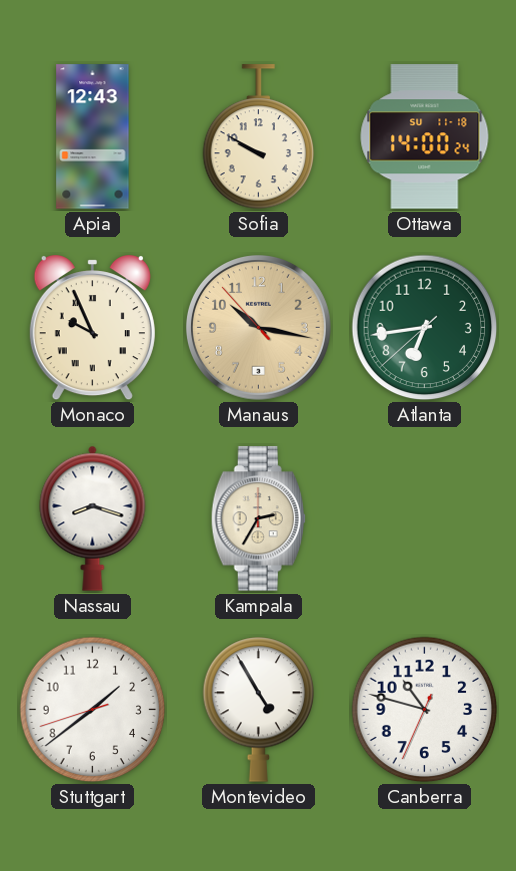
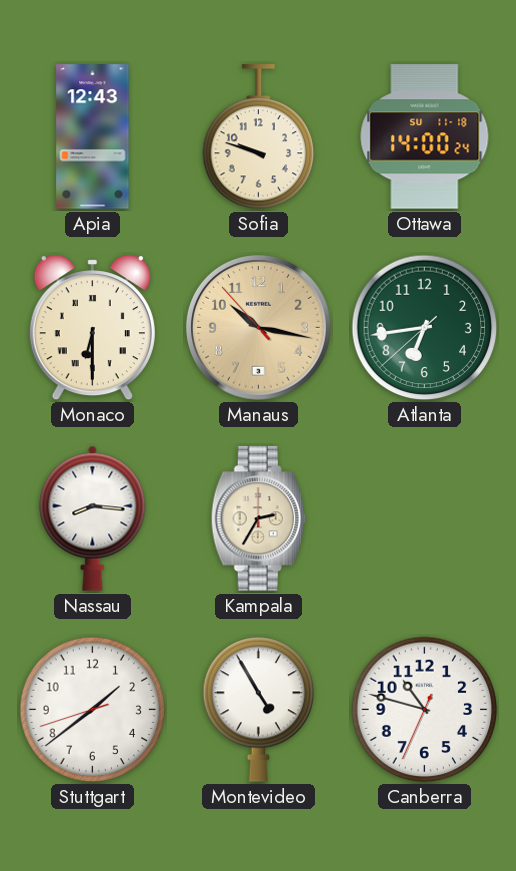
Sofia: 9:50 -> 9:48
Monaco: 9:56 -> 6:30
Nassau: 8:18 -> 8:16
